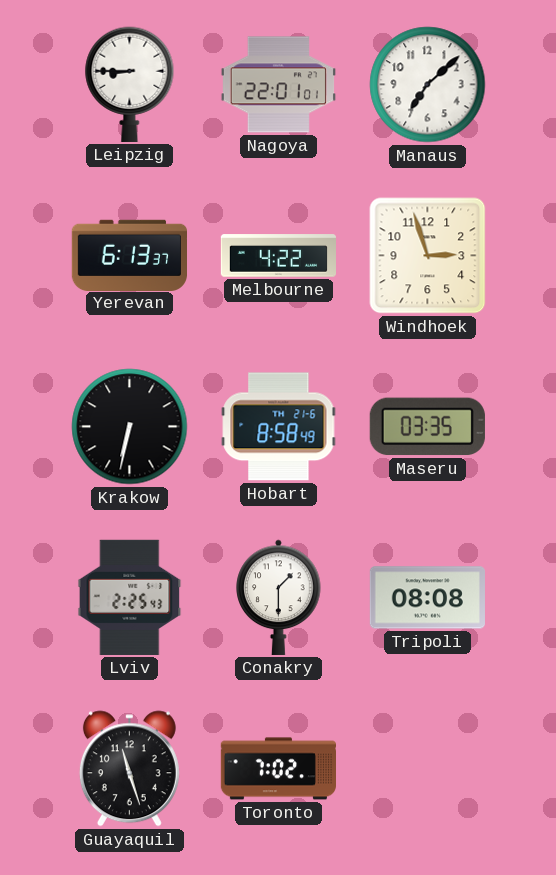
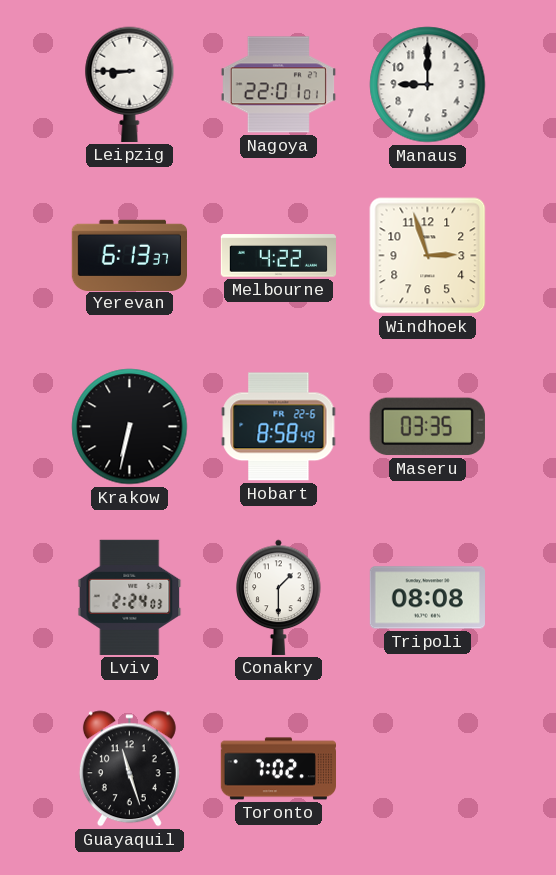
Manaus: 7:08 -> 9:00
Hobart date: TH 21-6 -> FR 22-6
Lviv: 2:25 -> 2:24
